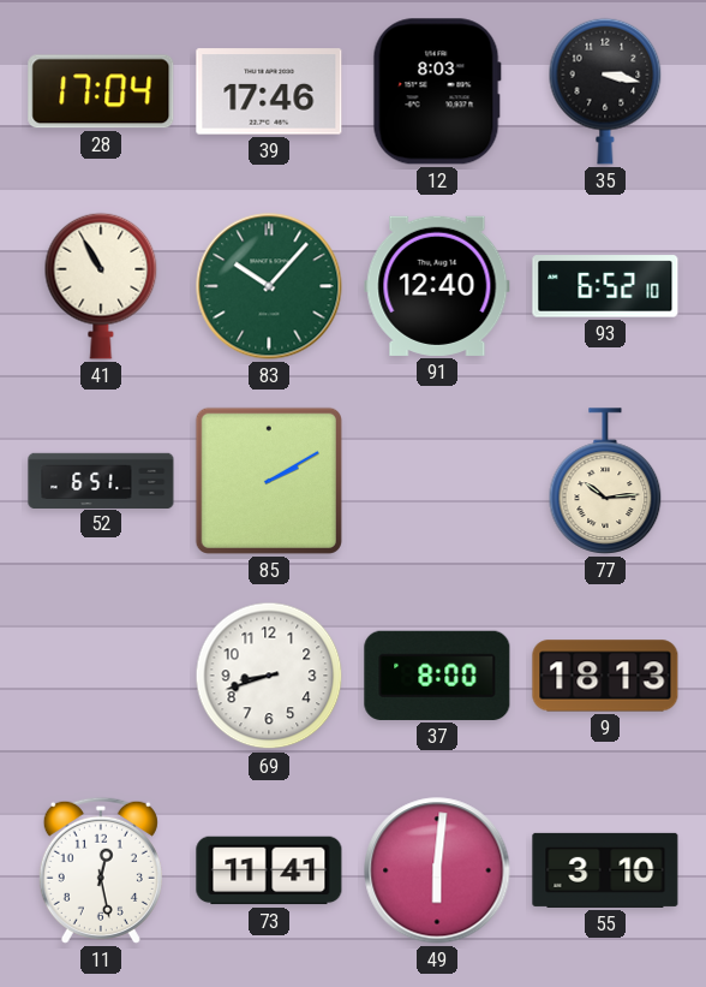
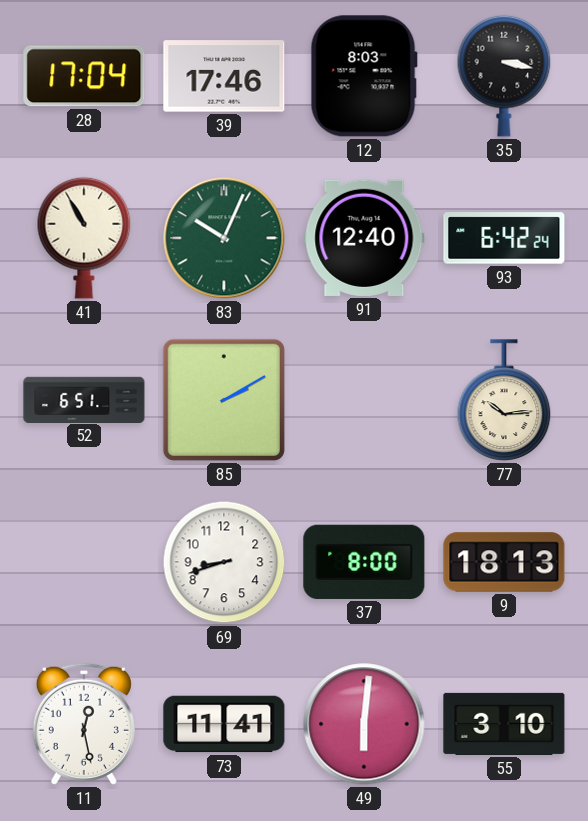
83: 10:07 -> 10:04
93: 6:52 -> 6:42
